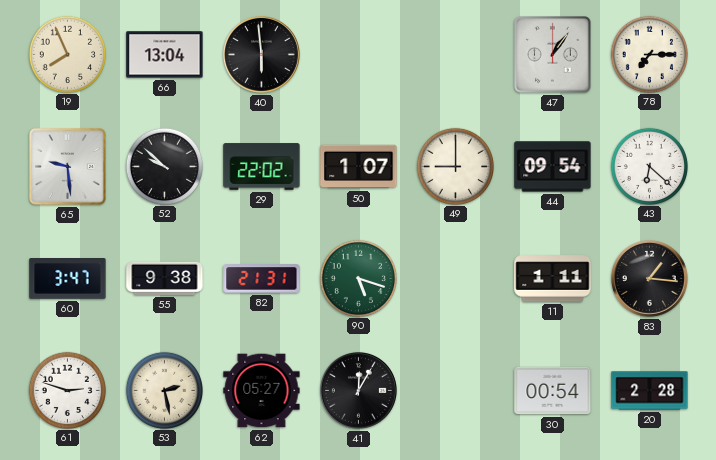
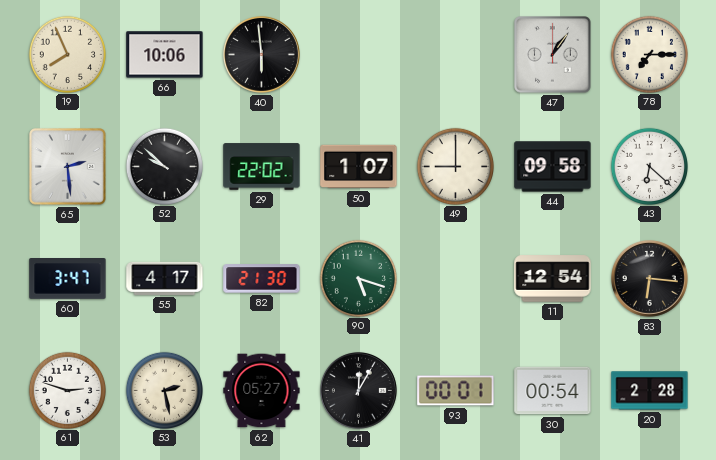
66: 13:04 -> 10:06
65: 9:29 -> 2:29
44: 09:54 -> 09:58
55: 9:38 -> 4:17
82: 21:31 -> 21:30
11: 1:11 -> 12:54
83: 1:16 -> 6:16
93: none -> 00:01
